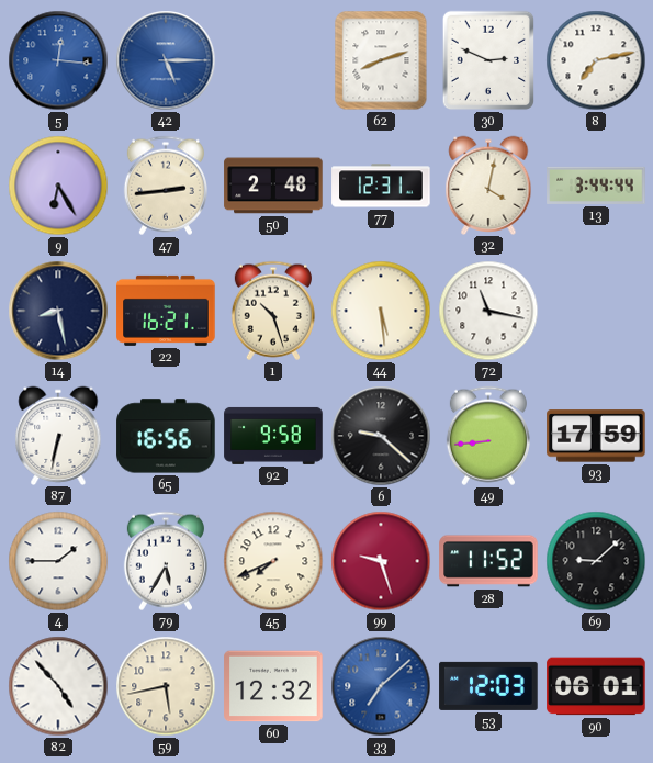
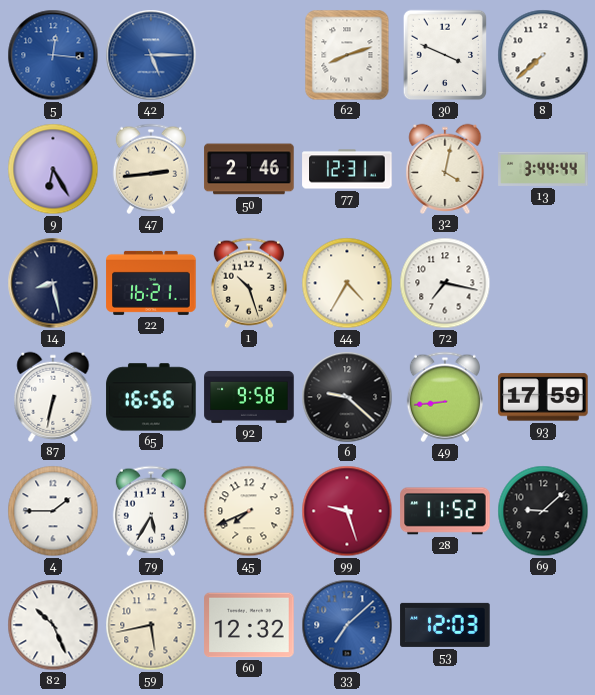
30: 2:49 -> 3:49
8: 7:13 -> 7:38
50: 2:48 -> 2:46
44: 5:29 -> 4:35
72: 11:17 -> 7:17
82: 4:53 -> 10:26
90: 06:01 -> none
